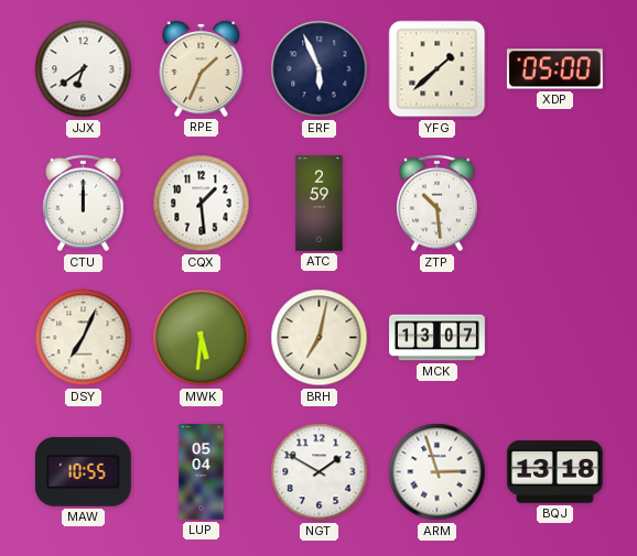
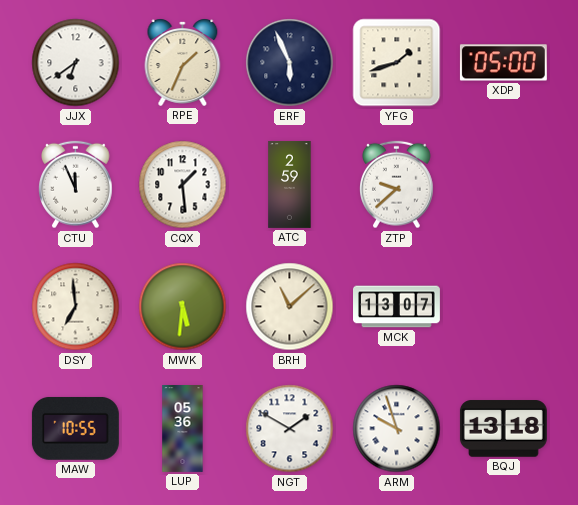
YFG: 1:38 -> 1:42
CTU: 12:00 -> 11:56
ZTP: 10:29 -> 9:38
DSY: 7:04 -> 6:59
BRH: 7:02 -> 11:08
LUP: 05:04 -> 05:36
ARM: 2:57 -> 9:57
